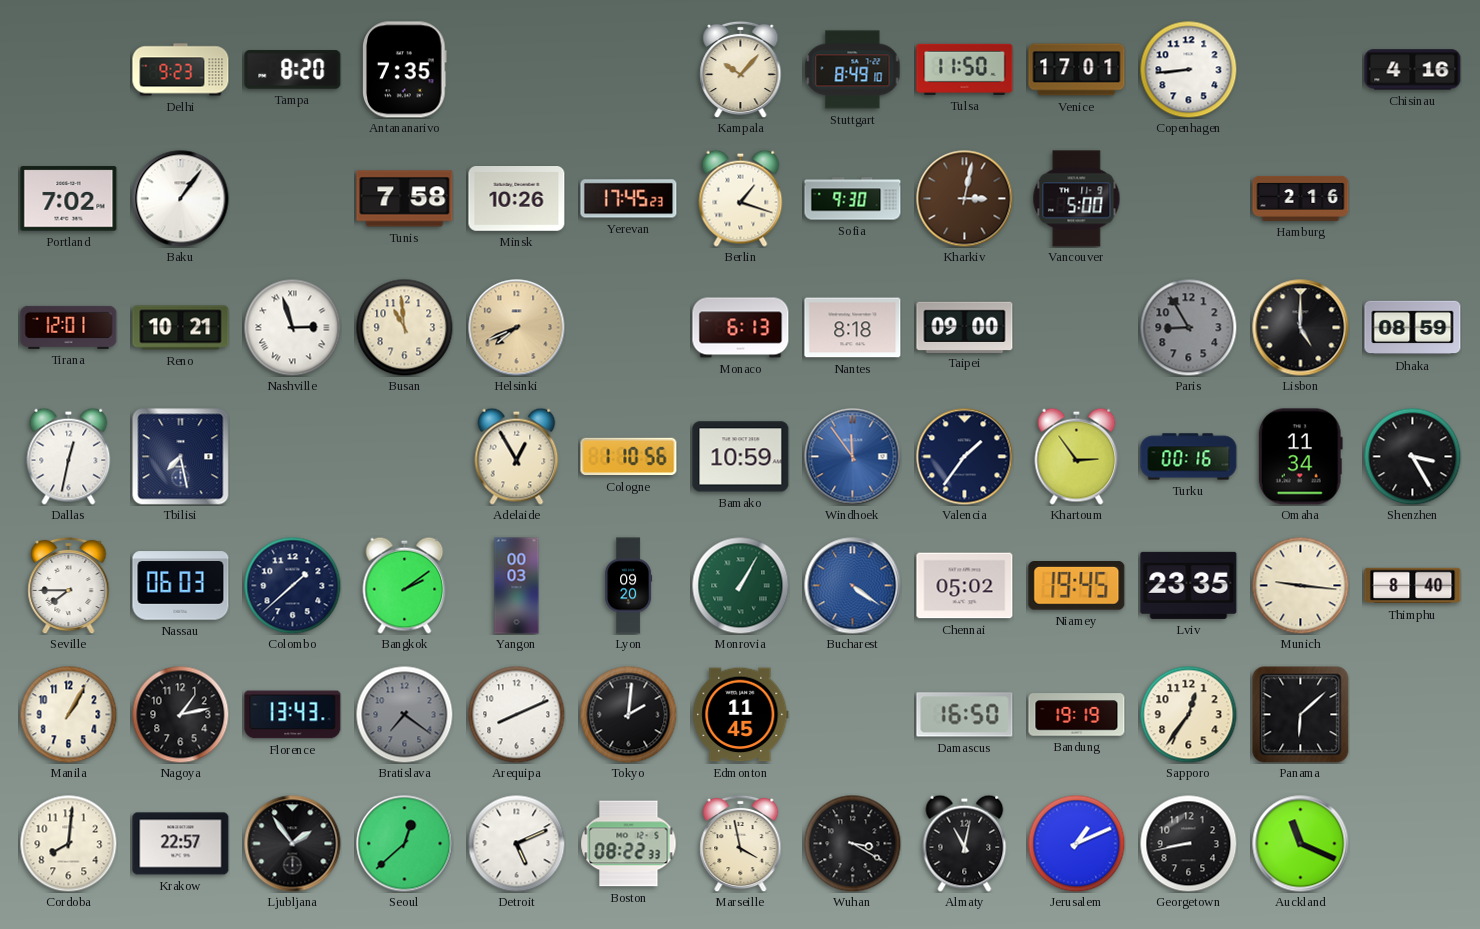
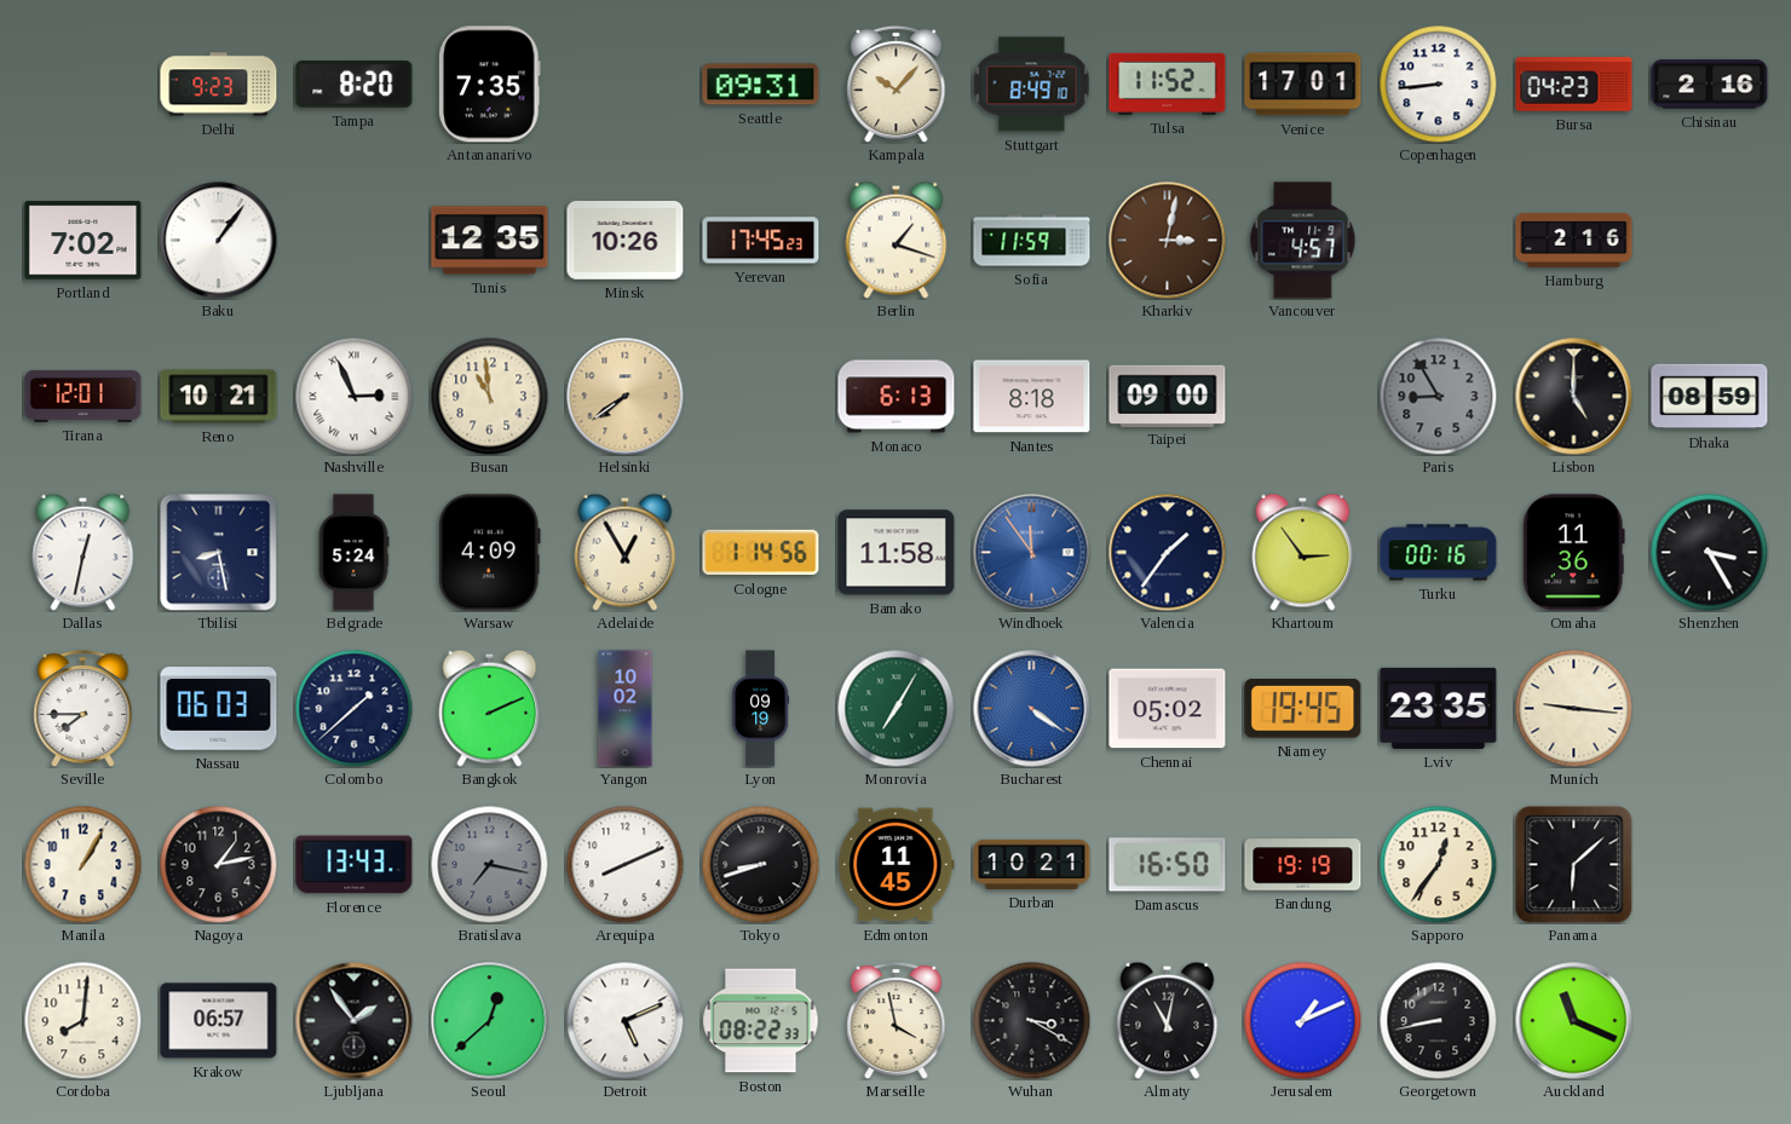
Seattle: none -> 09:31
Tulsa: 11:50 -> 11:52
Bursa: none -> 04:23
Chisinau: 4:16 -> 2:16
Tunis: 7:58 -> 12:35
Sofia: 9:30 -> 11:59
Vancouver: 5:00 -> 4:57
Nashville: 2:57 -> 2:56
Helsinki: 7:41 -> 7:39
Tbilisi: 7:28 -> 8:28
Belgrade: none -> 5:24
Warsaw: none -> 4:09
Cologne: 1:10 -> 1:14
Bamako: 10:59 -> 11:58
Omaha: 11:34 -> 11:36
Bangkok: 2:09 -> 2:11
Yangon: 00:03 -> 10:02
Lyon: 09:20 -> 09:19
Monrovia: 1:05 -> 7:05
Thimphu: 8:40 -> none
Bratislava: 7:21 -> 7:17
Tokyo: 2:01 -> 8:42
Durban: none -> 10:21
Krakow: 22:57 -> 06:57
